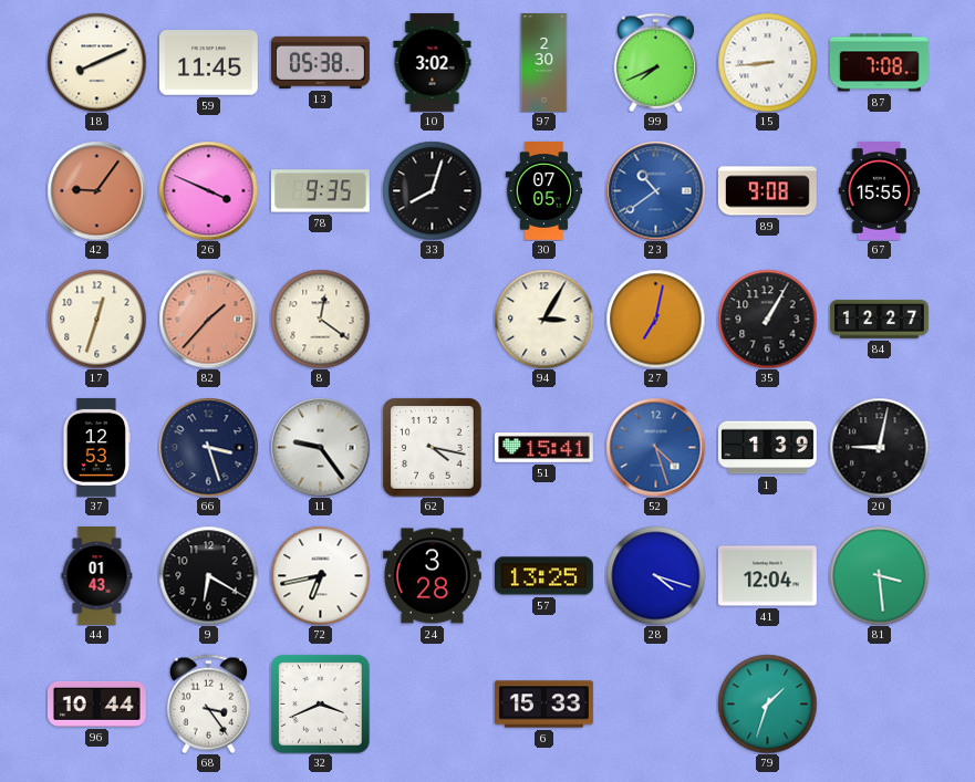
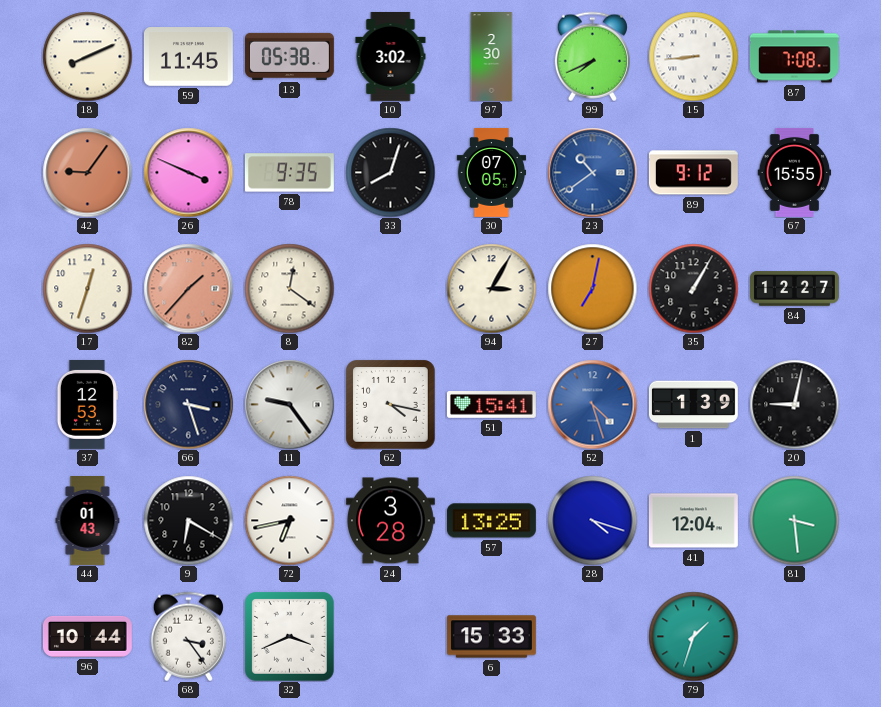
89: 9:08 -> 9:12
